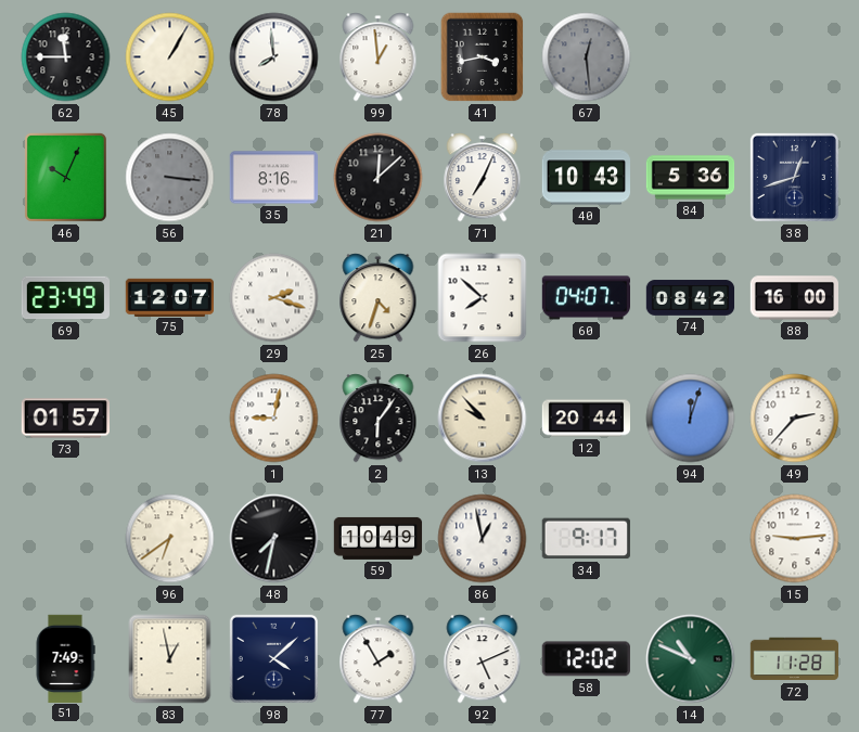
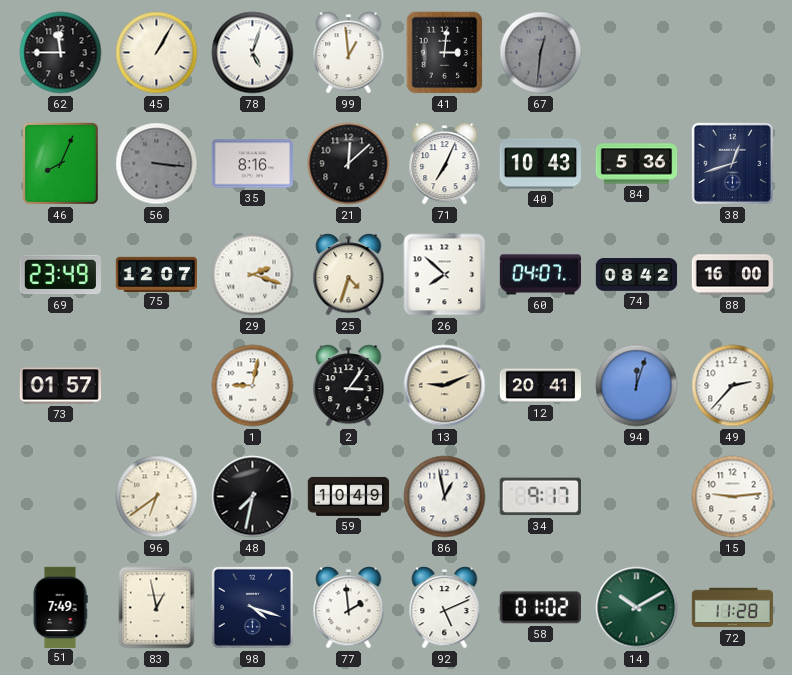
78: 7:59 -> 5:03
41: 3:43 -> 3:01
67: 12:29 -> 12:31
46: 10:04 -> 8:04
2: 6:06 -> 3:06
13: 9:53 -> 9:11
12: 20:44 -> 20:41
98: 4:08 -> 4:18
77: 1:55 -> 1:59
58: 12:02 -> 01:02
14: 10:49 -> 10:10
